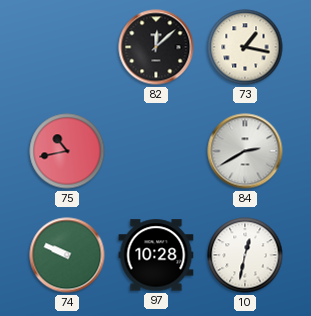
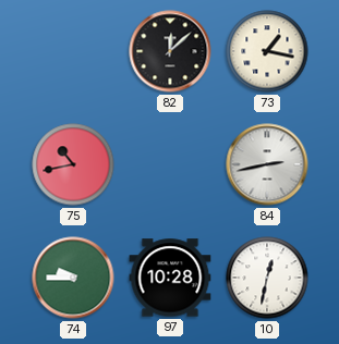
84: 2:40 -> 2:43
74: 9:49 -> 9:45
